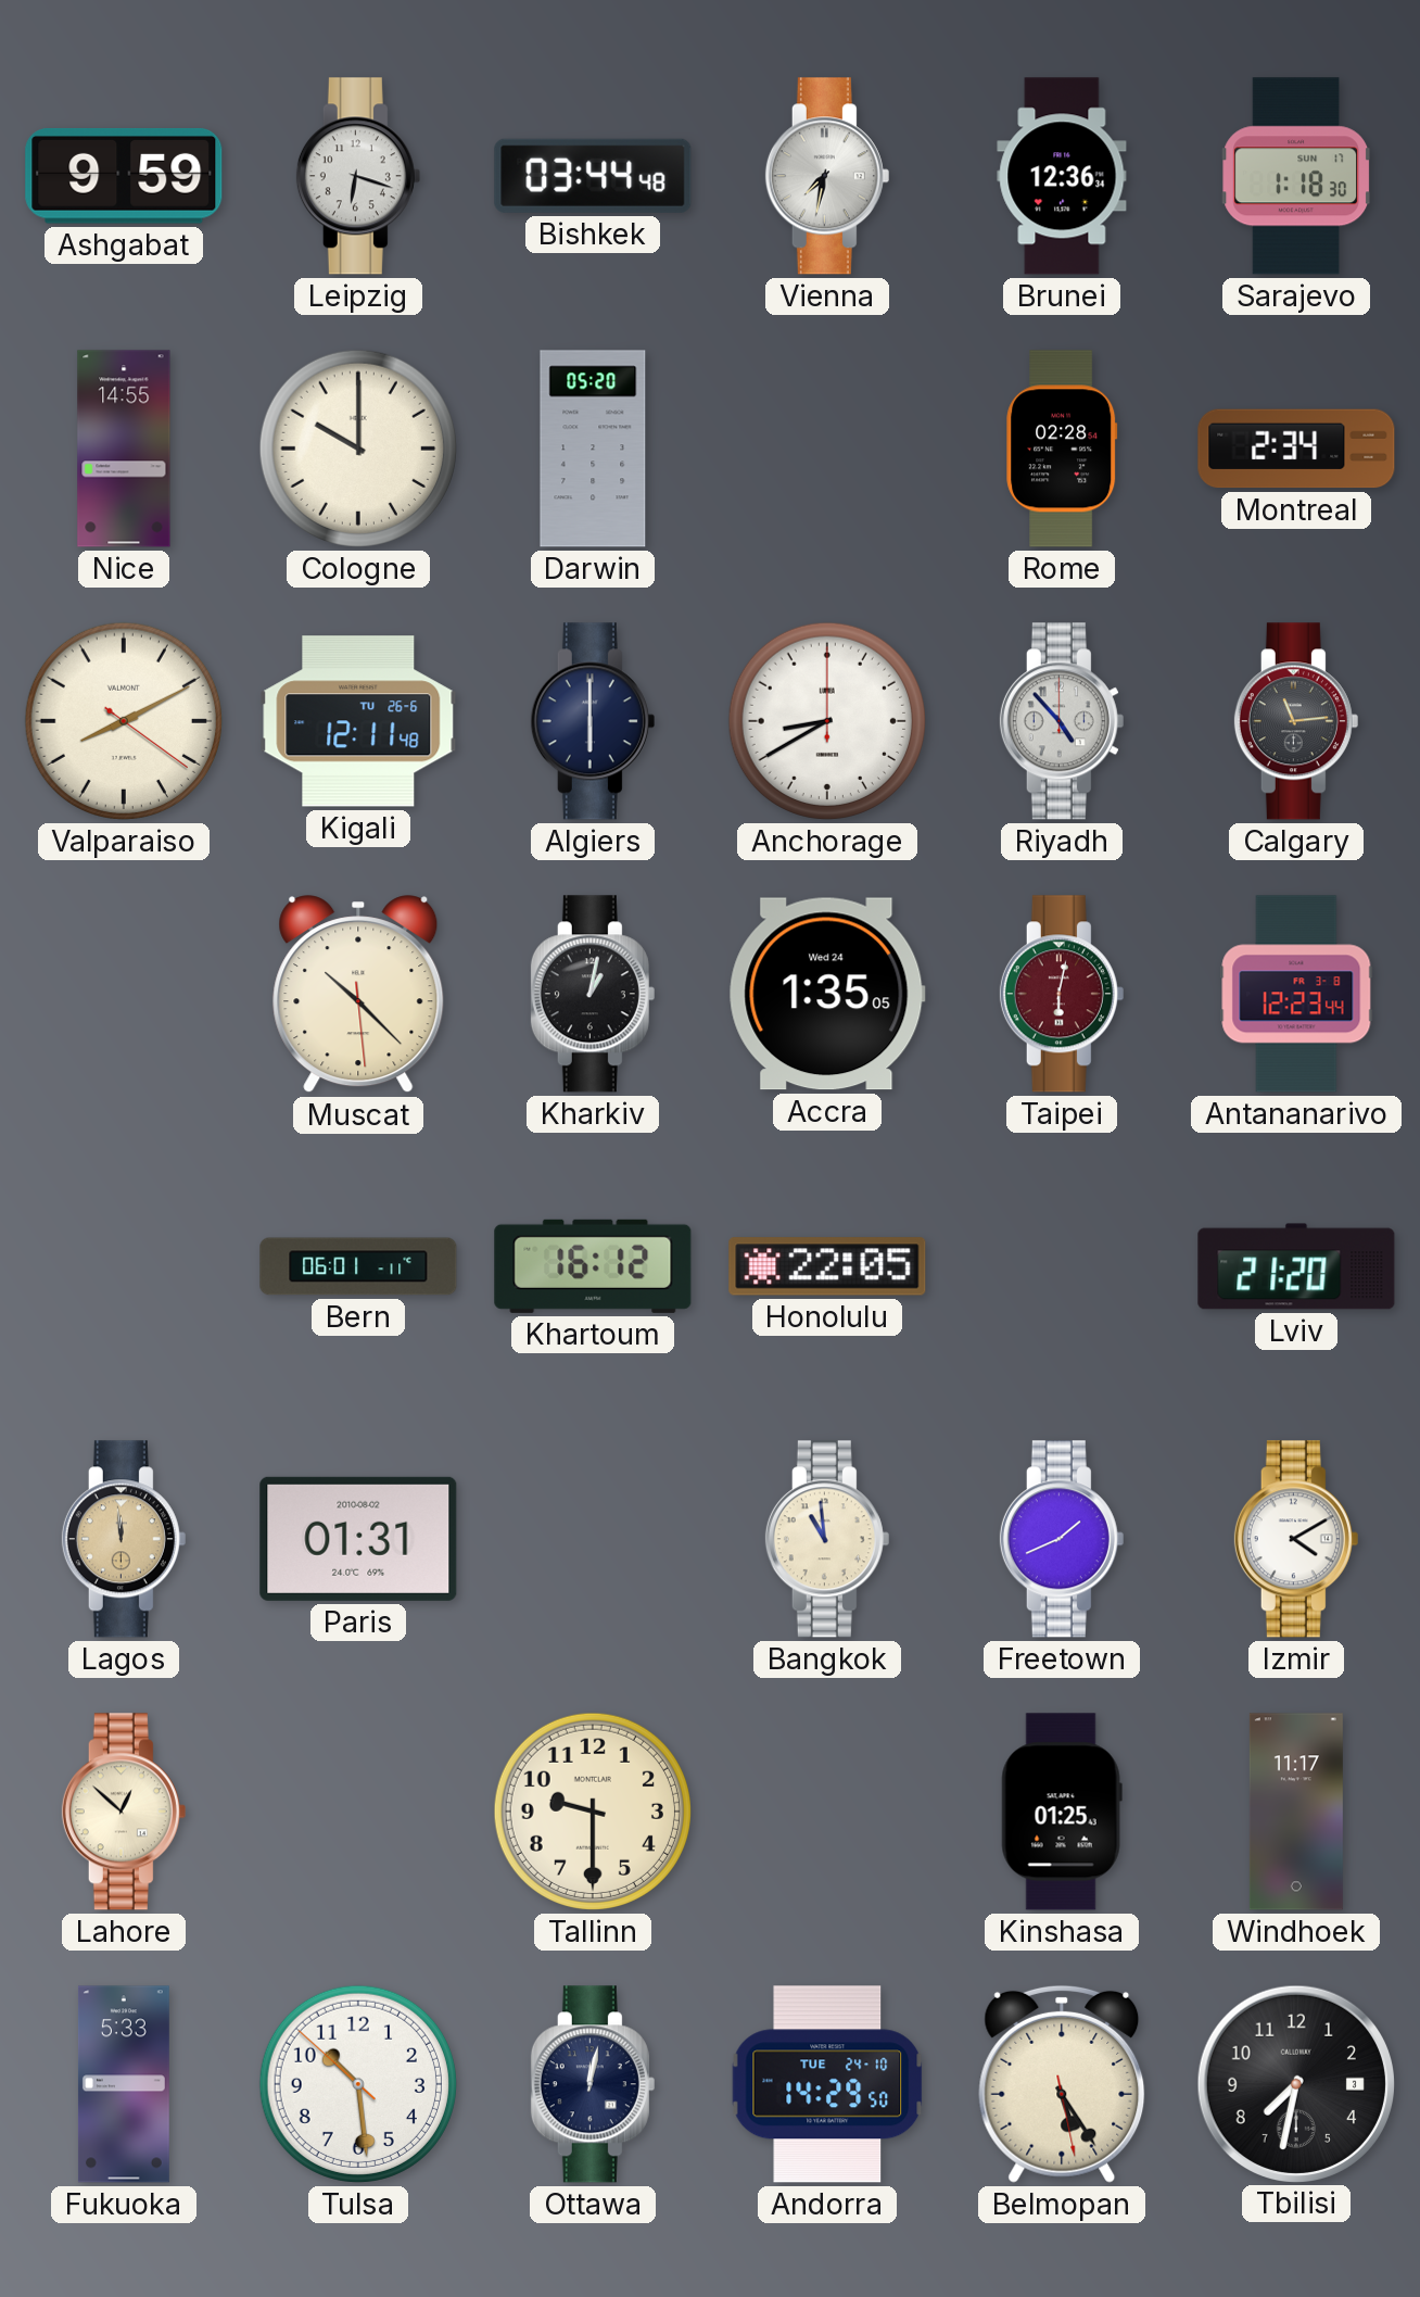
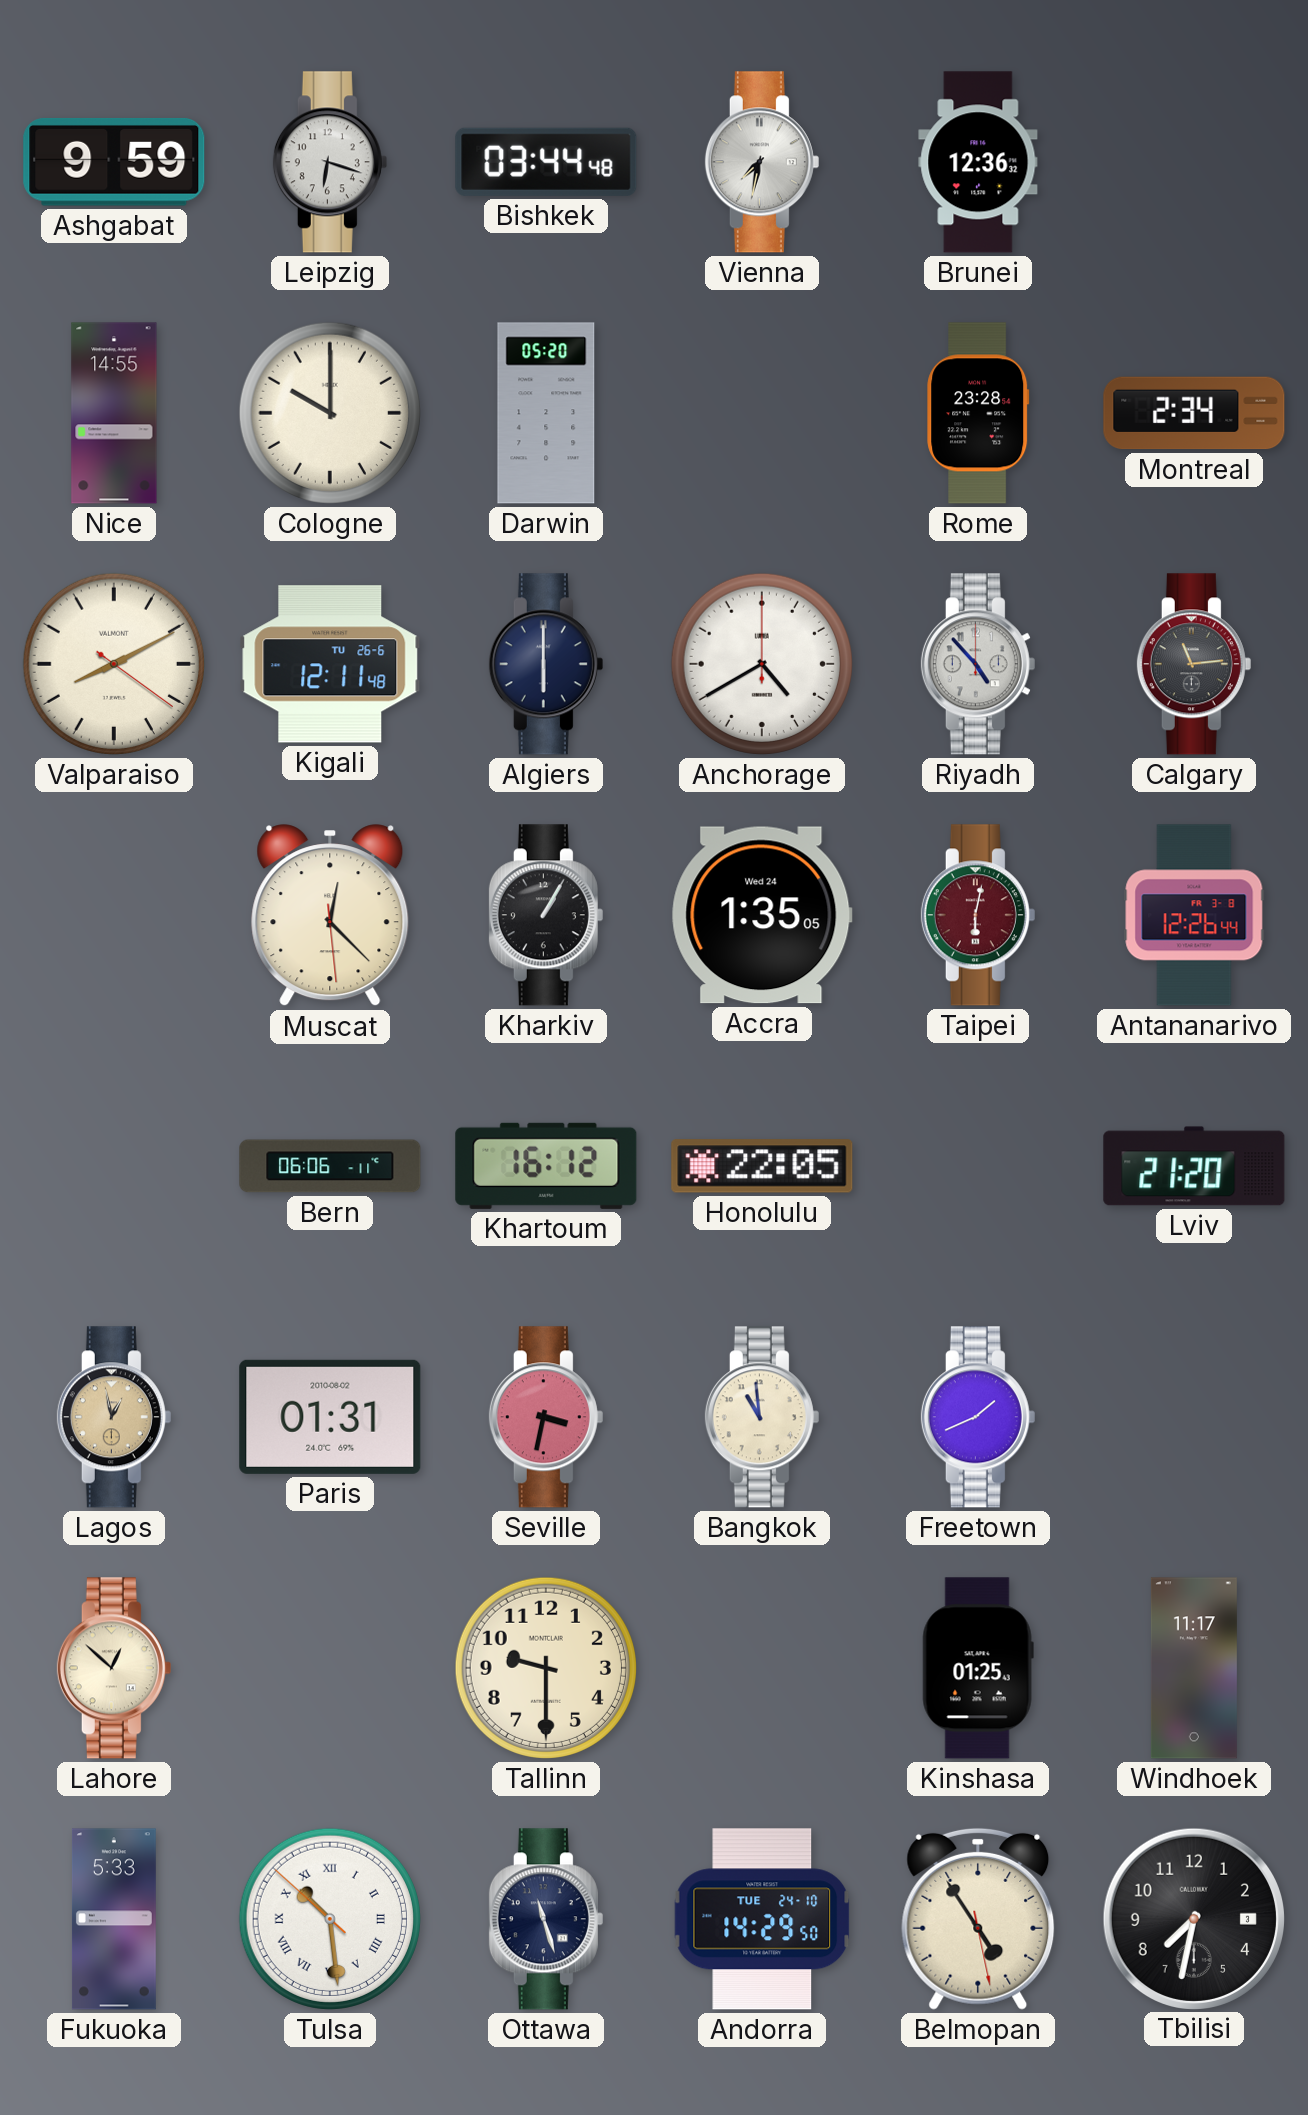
Brunei: 12:36:34 -> 12:36:32
Sarajevo: 1:18 -> none
Rome: 02:28 -> 23:28
Anchorage: 8:40 -> 4:40
Muscat: 10:22 -> 12:22
Kharkiv: 1:02 -> 1:05
Antananarivo: 12:23 -> 12:26
Bern: 06:01 -> 06:06
Lagos: 11:59 -> 12:58
Seville: none -> 3:32
Izmir: 4:10 -> none
Tulsa numerals: Arabic -> Roman
Ottawa: 12:02 -> 11:27
Belmopan: 5:24 -> 4:54
